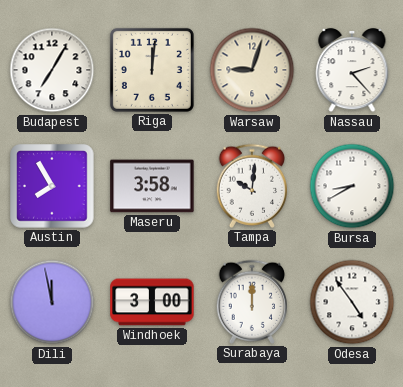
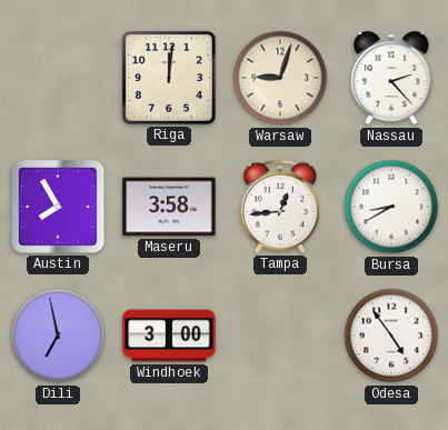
Budapest: 7:05 -> none
Tampa: 10:01 -> 12:44
Dili: 11:58 -> 6:58
Surabaya: 12:00 -> none
